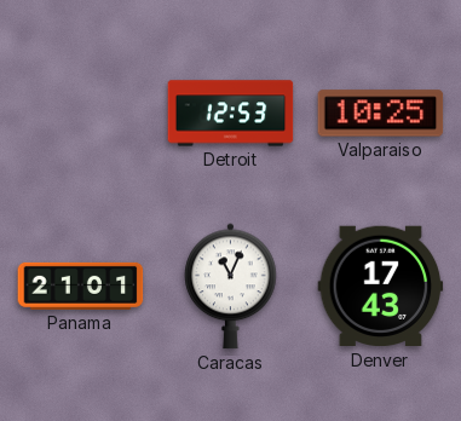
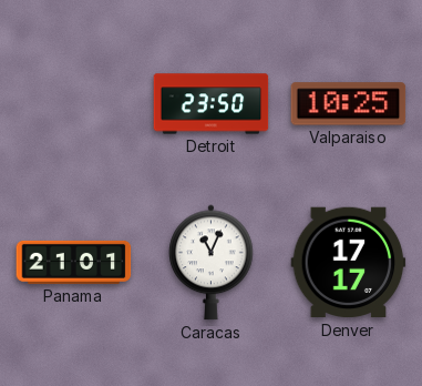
Detroit: 12:53 -> 23:50
Denver: 17:43 -> 17:17
